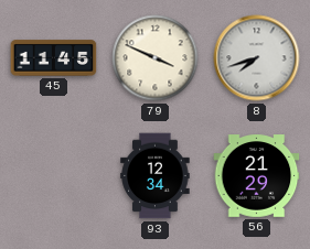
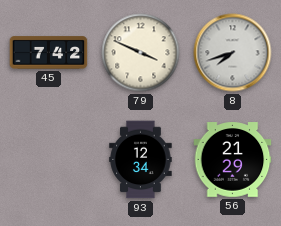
45: 11:45 -> 7:42
